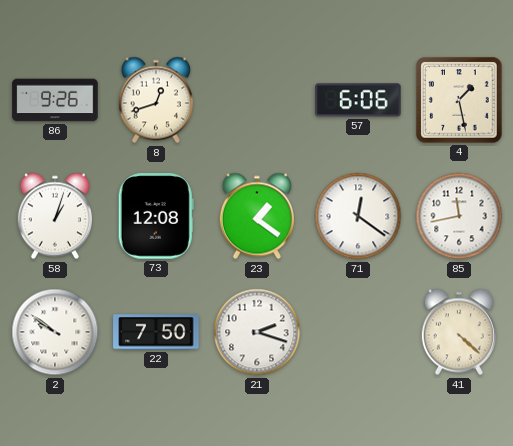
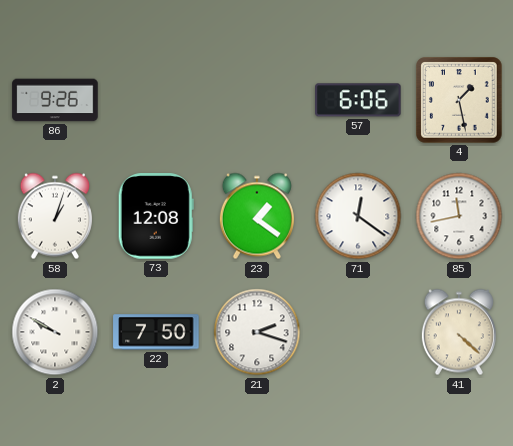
8: 12:42 -> none
2: 9:51 -> 9:50
